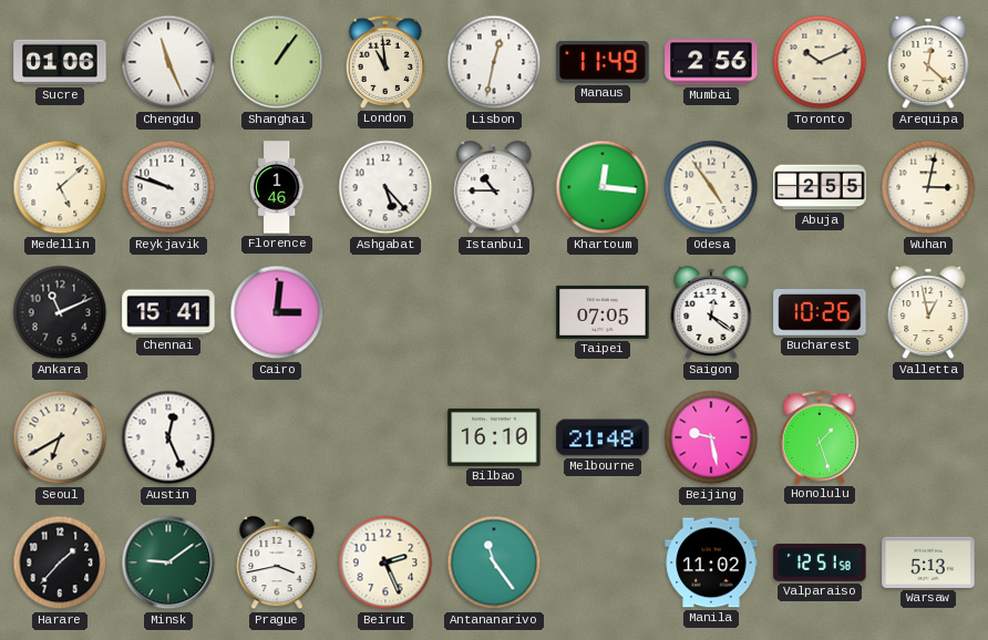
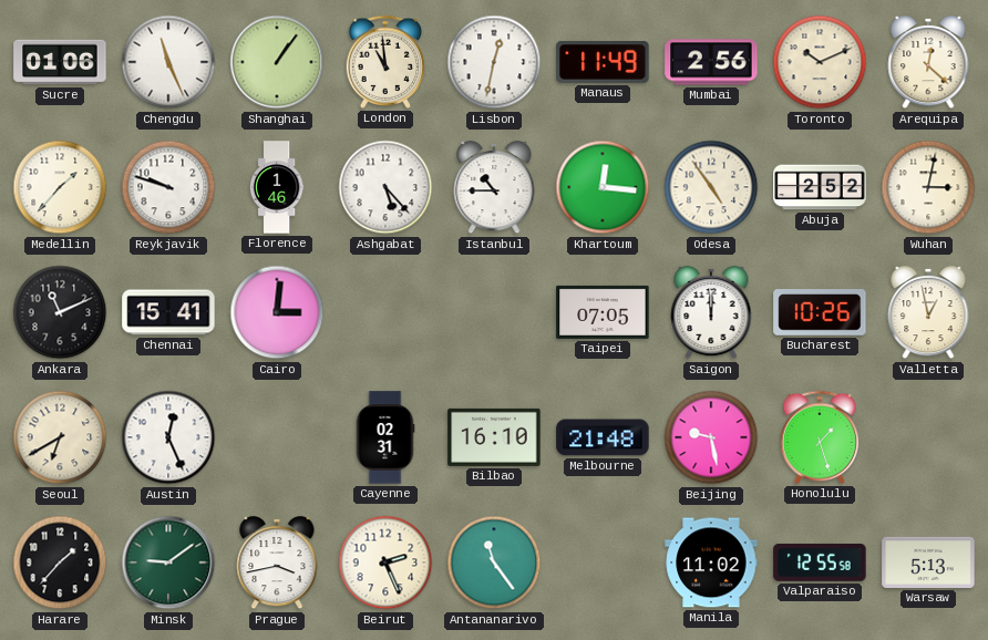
Medellin: 5:08 -> 1:37
Abuja: 2:55 -> 2:52
Saigon: 12:21 -> 12:00
Cayenne: none -> 02:31
Valparaiso: 12:51 -> 12:55
